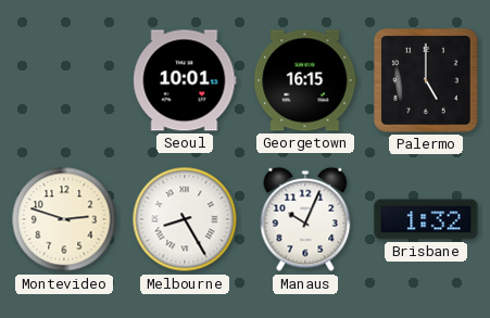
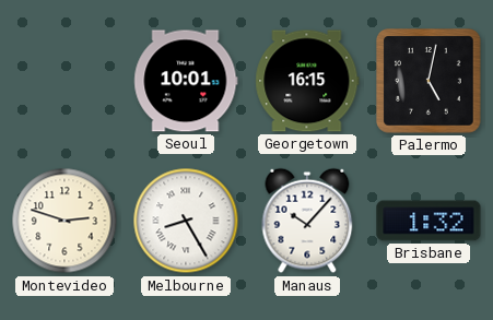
Palermo: 5:00 -> 5:02
Manaus: 10:04 -> 10:07
